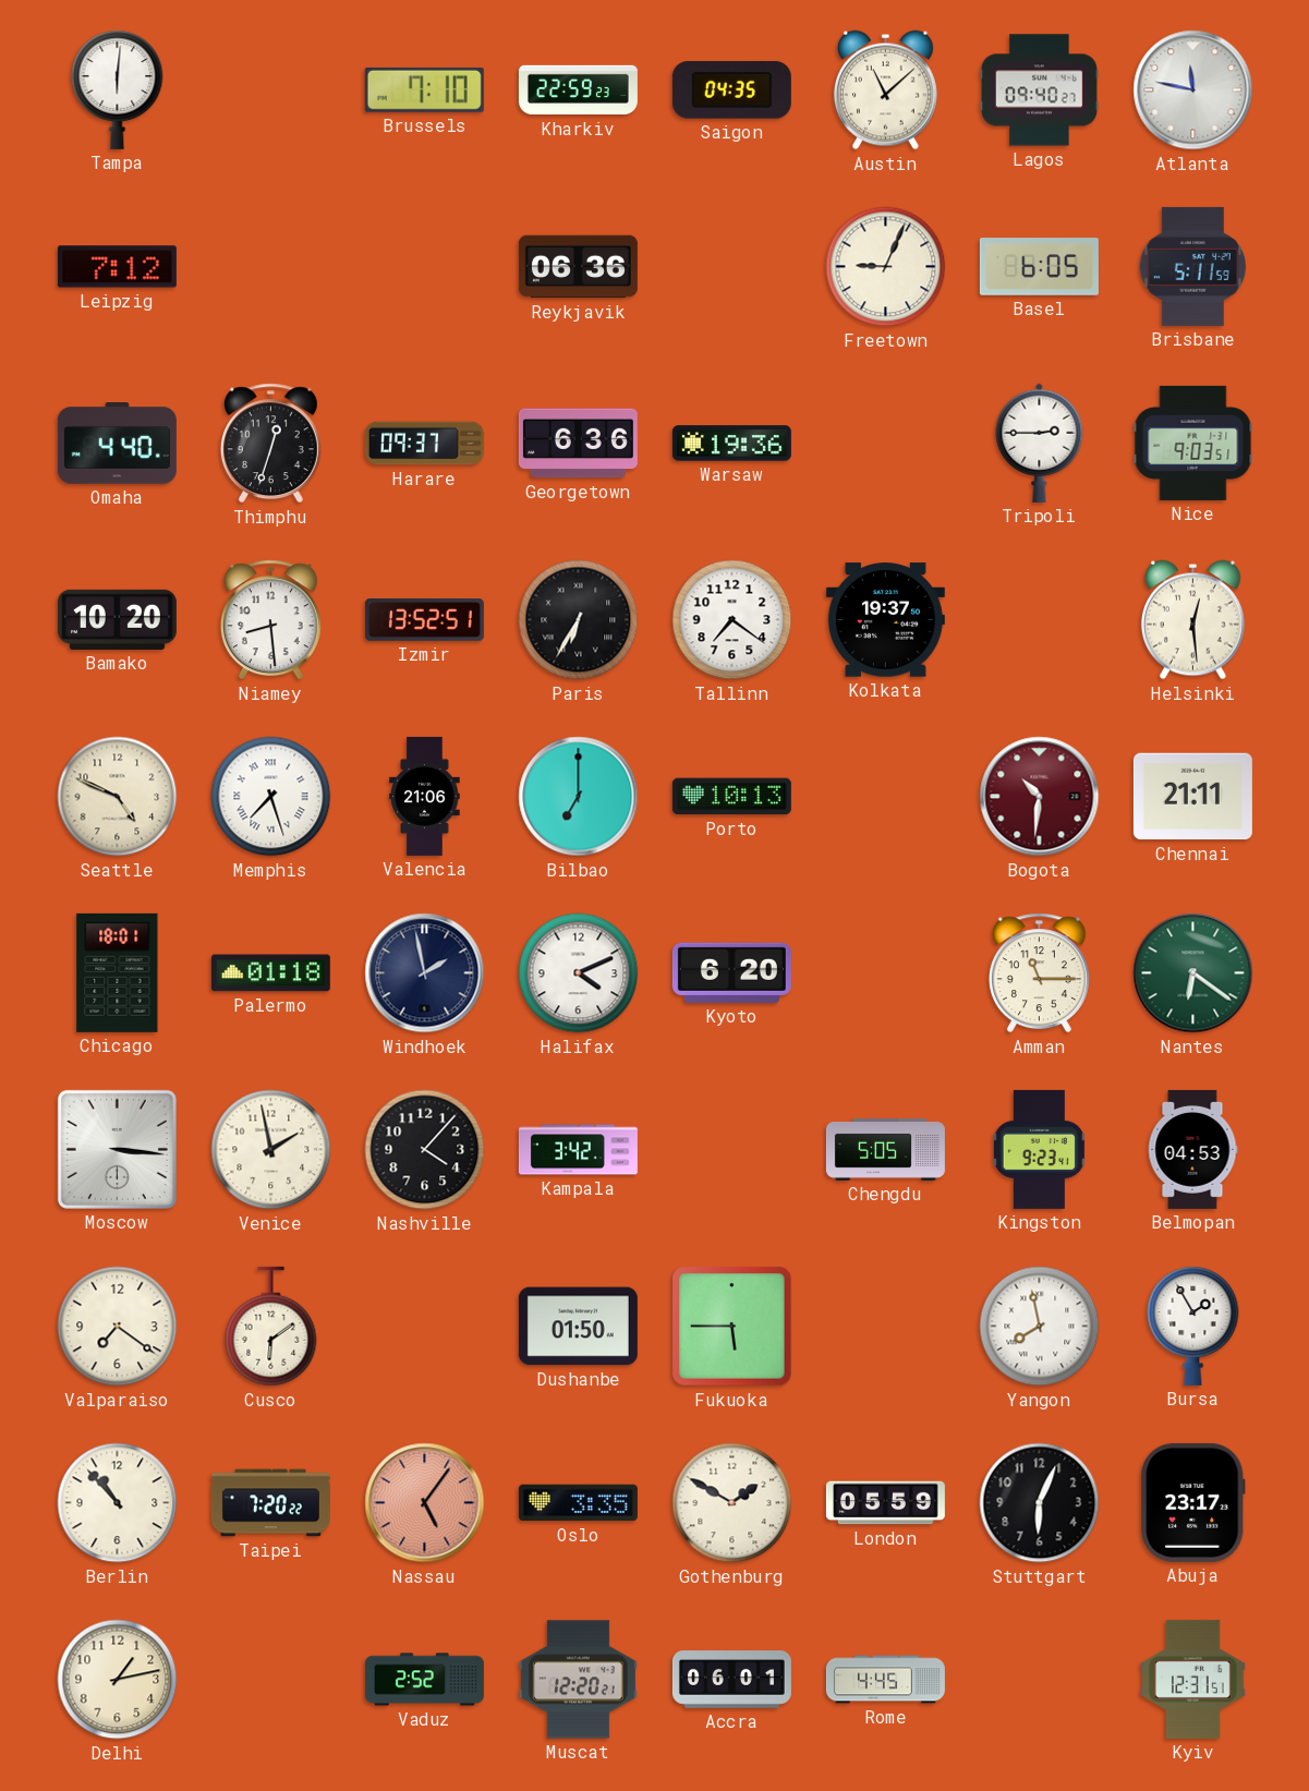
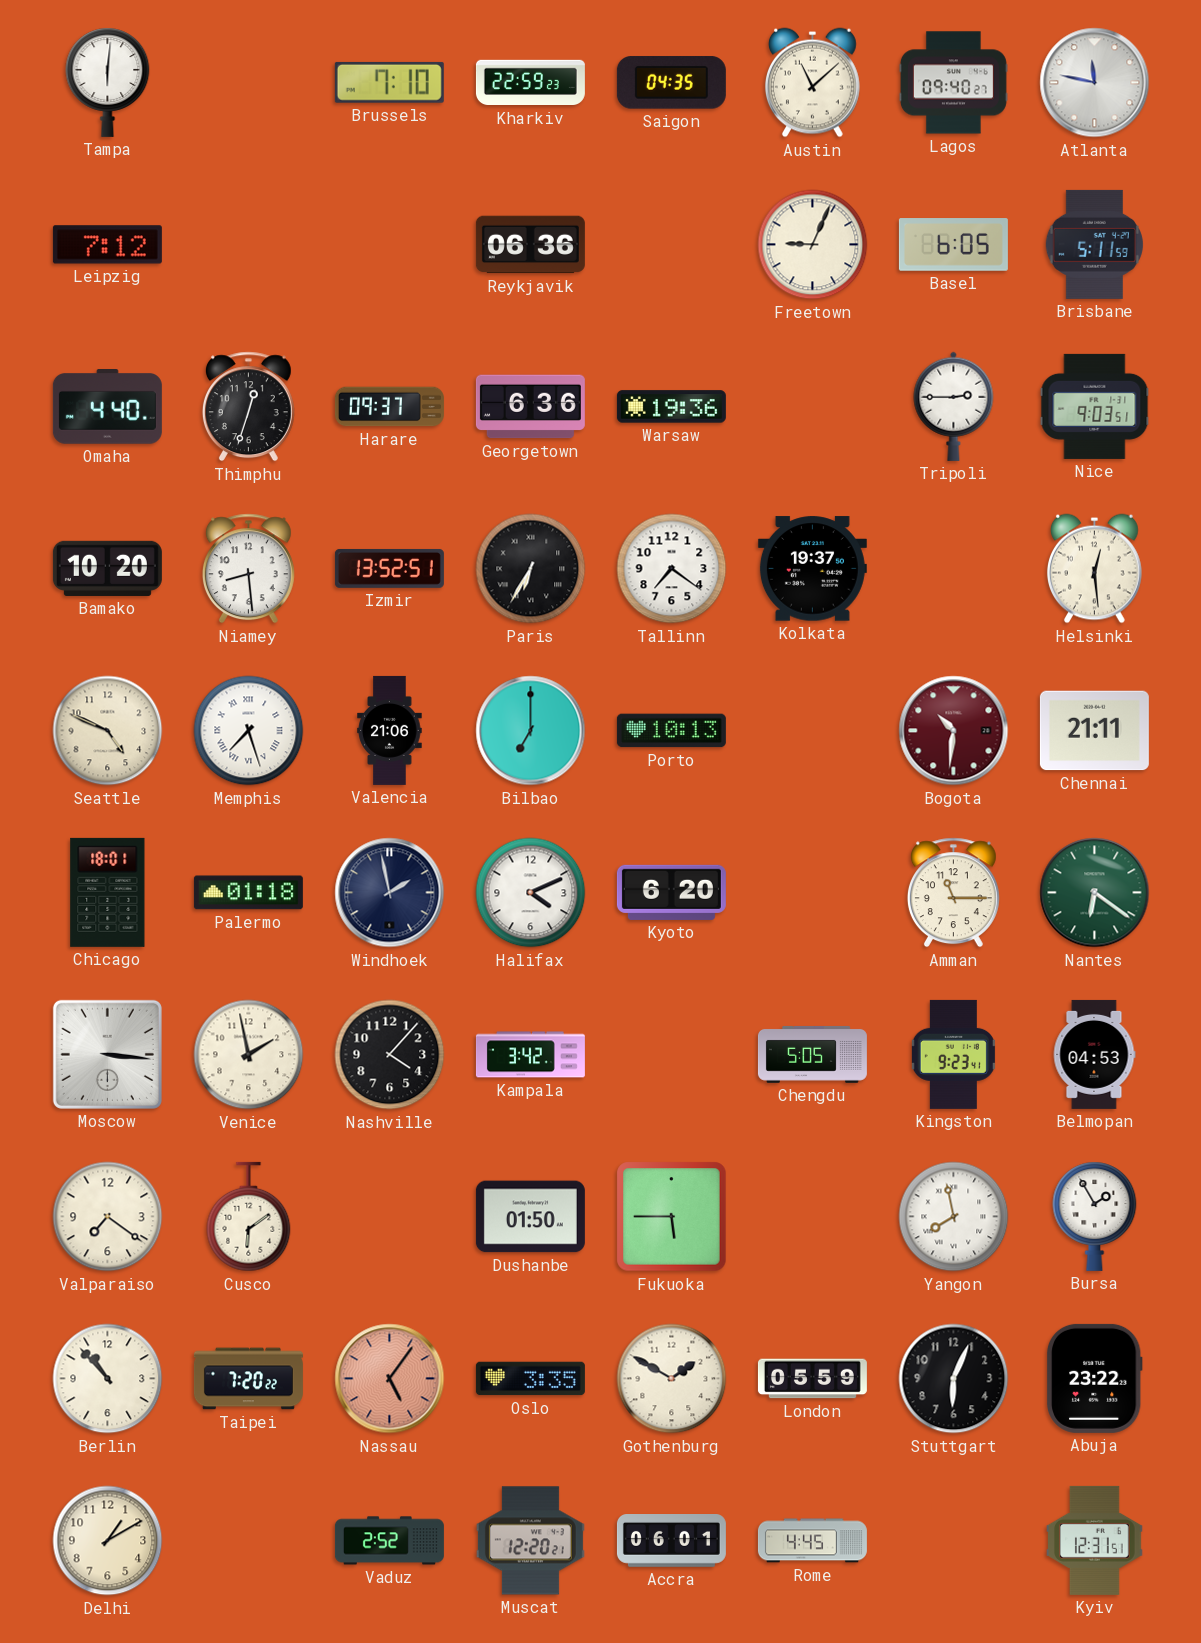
Abuja: 23:17 -> 23:22
Delhi: 1:13 -> 1:10
